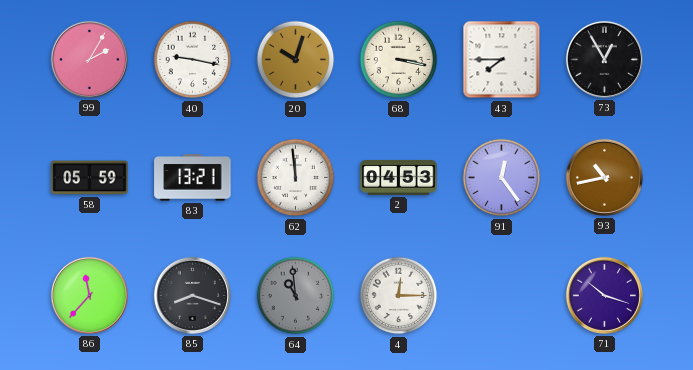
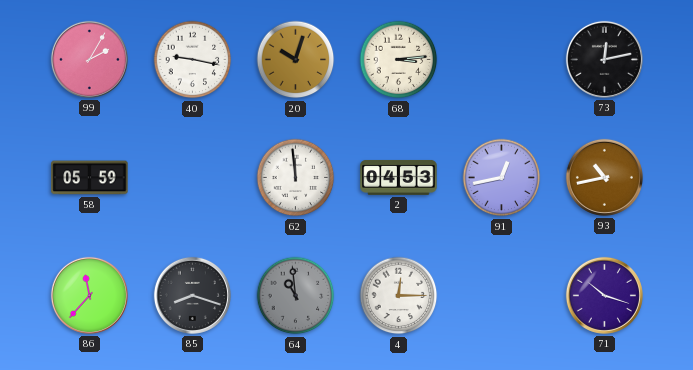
68: 3:17 -> 3:14
43: 7:45 -> none
73: 12:55 -> 12:13
83: 13:21 -> none
91: 12:24 -> 12:43
